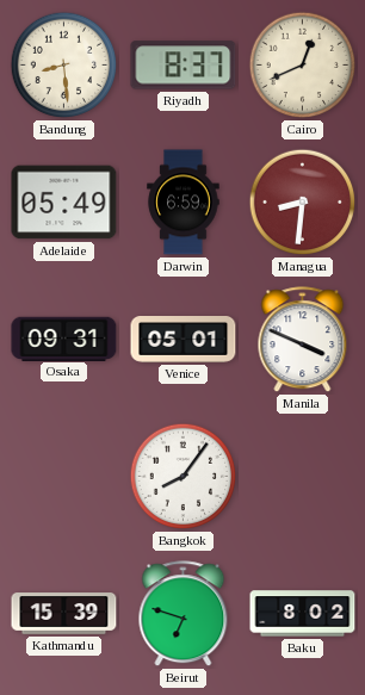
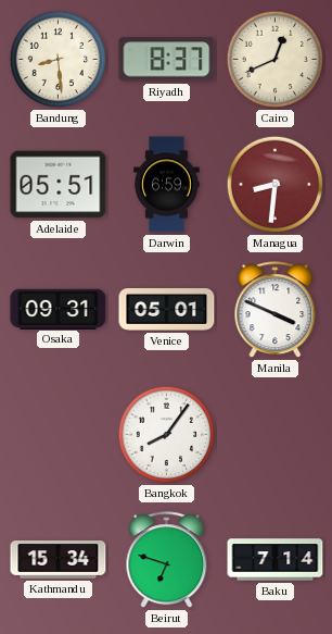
Adelaide: 05:49 -> 05:51
Kathmandu: 15:39 -> 15:34
Baku: 8:02 -> 7:14
